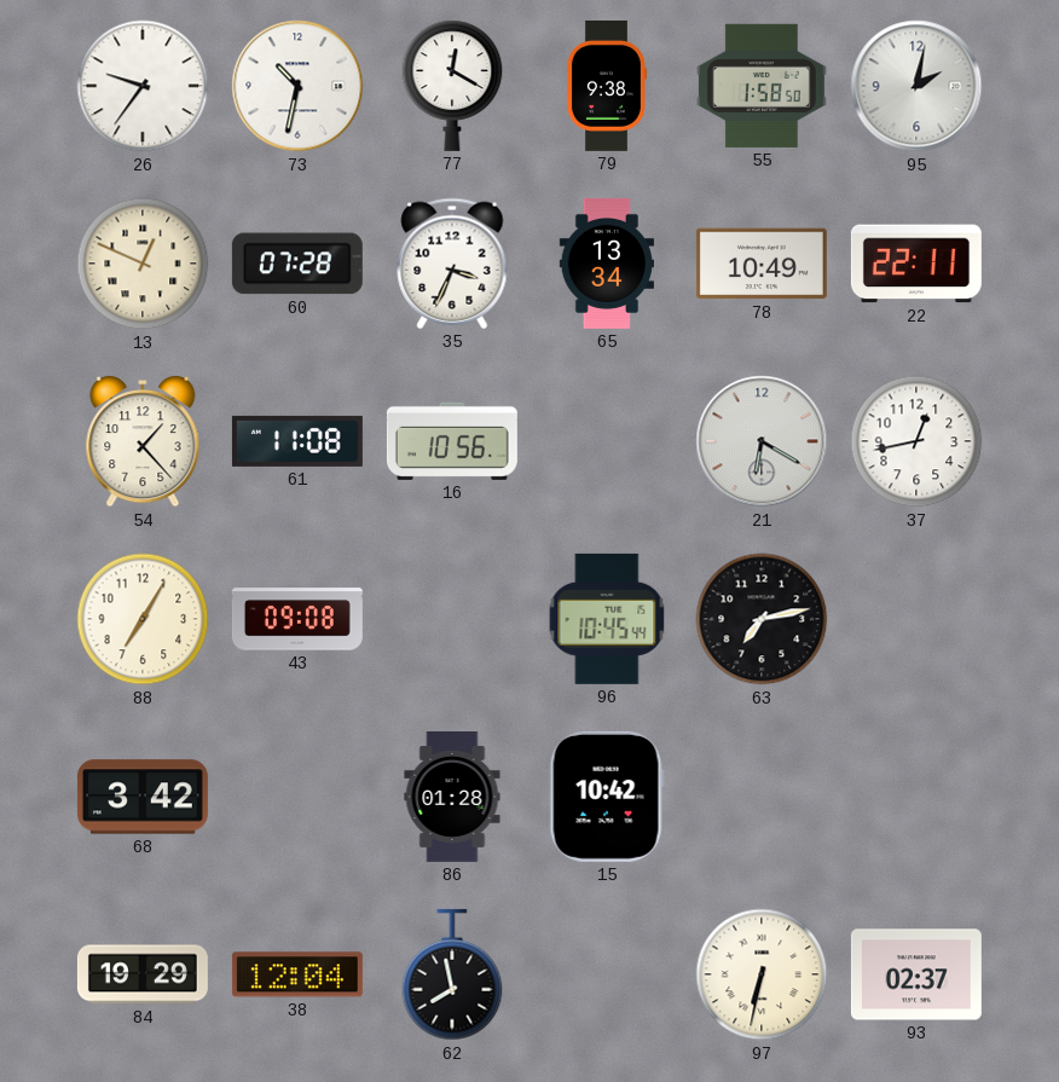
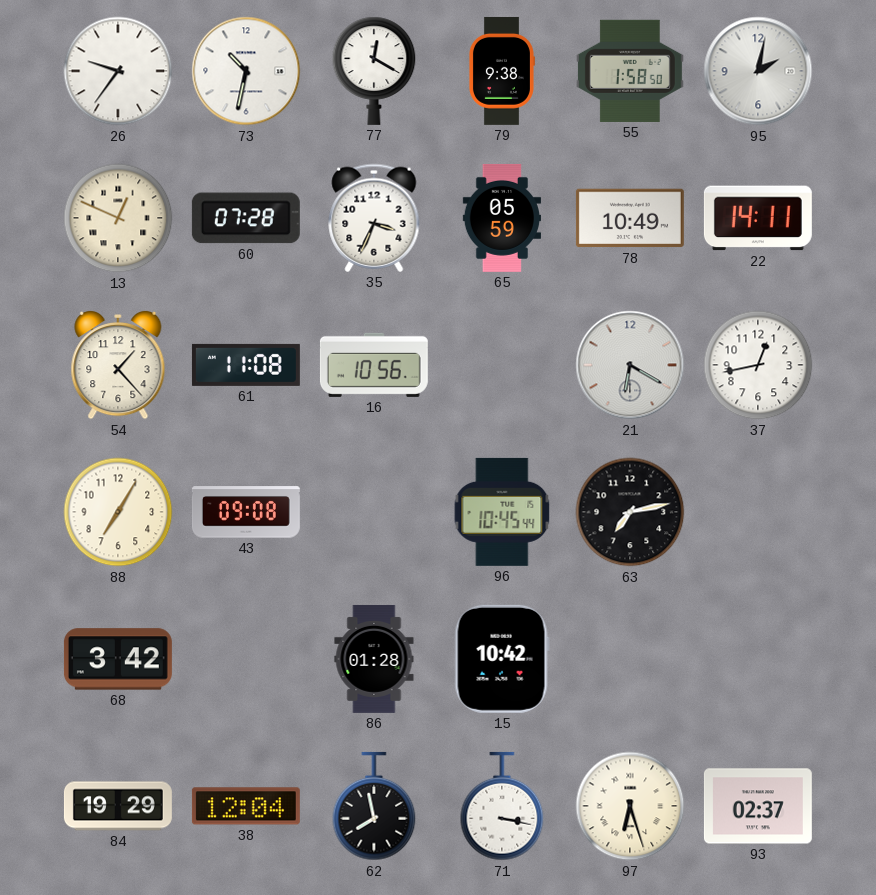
65: 13:34 -> 05:59
22: 22:11 -> 14:11
71: none -> 3:17
97: 6:32 -> 6:27
